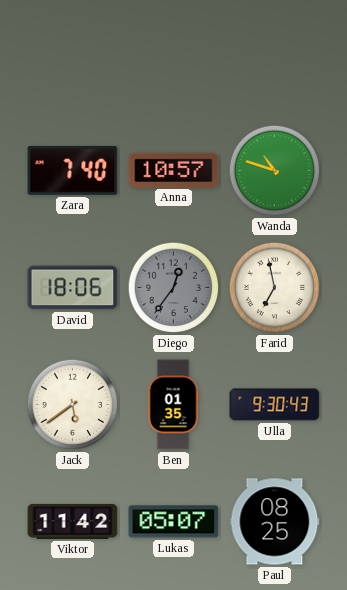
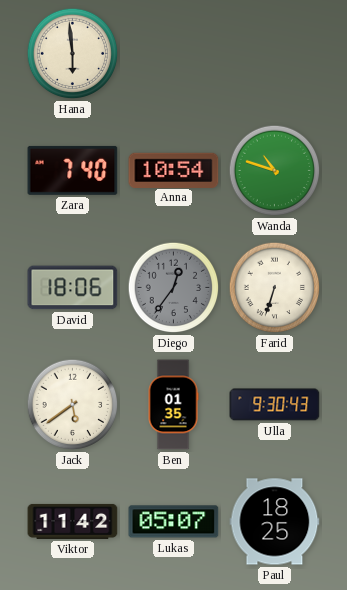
Hana: none -> 5:59
Anna: 10:57 -> 10:54
Farid: 6:58 -> 6:33
Paul: 08:25 -> 18:25
